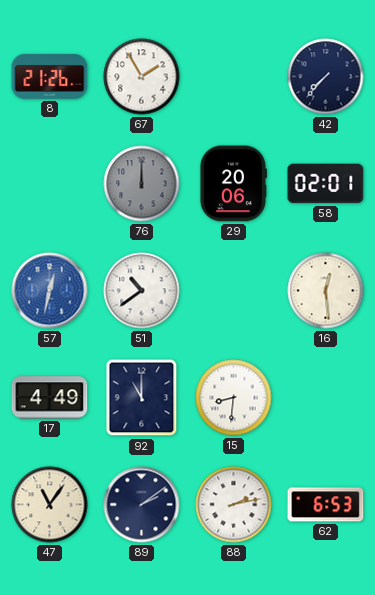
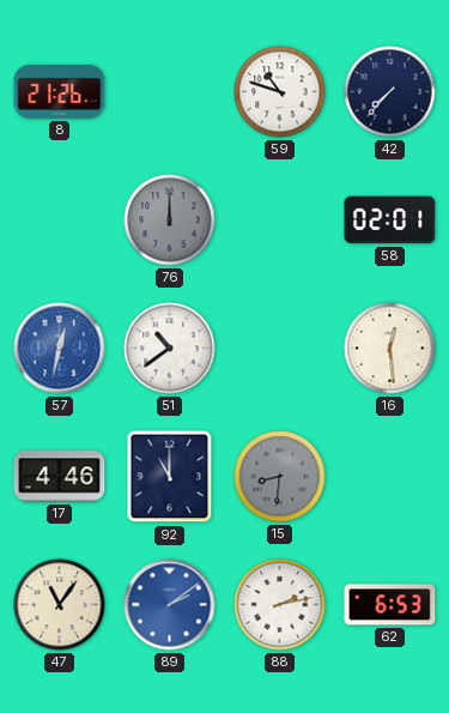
67: 1:55 -> none
59: none -> 10:48
29: 20:06 -> none
17: 4:49 -> 4:46
15 dial: white -> grey
89 dial: navy -> blue
